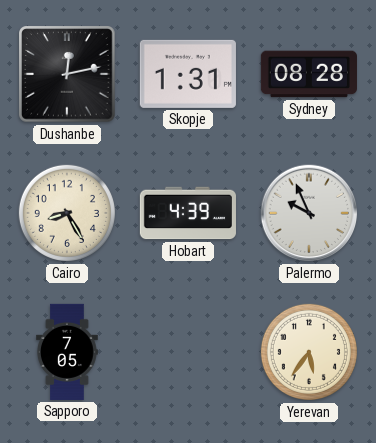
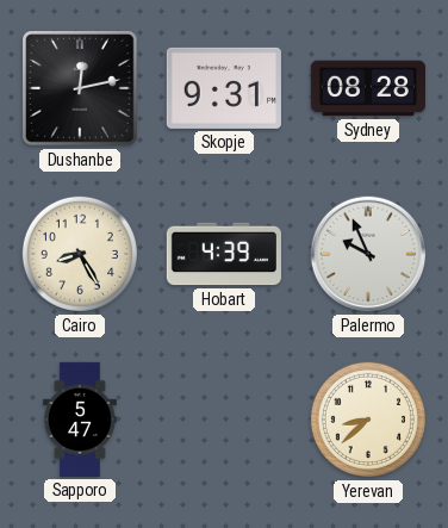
Skopje: 1:31 -> 9:31
Sapporo: 7:05 -> 5:47
Yerevan: 5:36 -> 8:38
